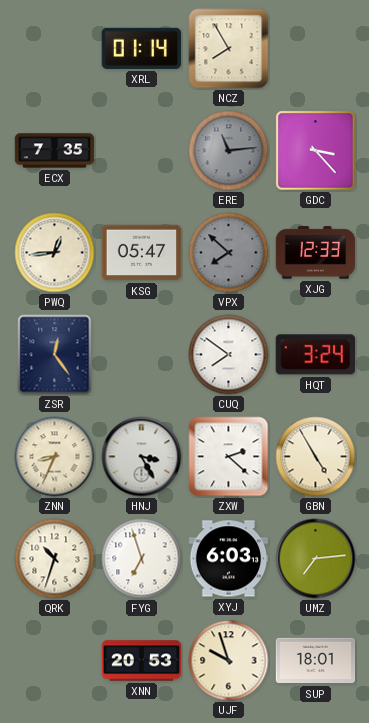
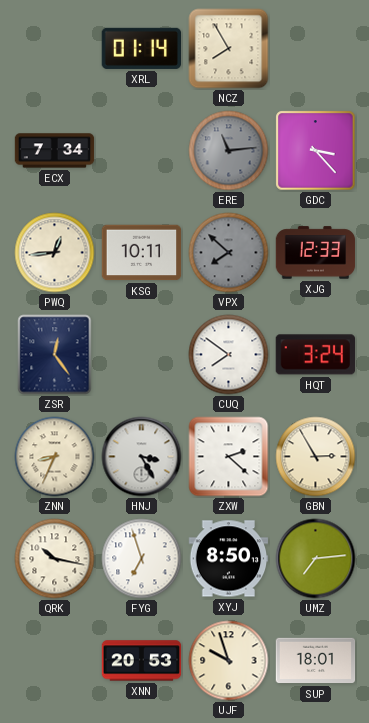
ECX: 7:35 -> 7:34
KSG: 05:47 -> 10:11
GBN: 4:55 -> 2:55
QRK: 10:33 -> 10:17
XYJ: 6:03 -> 8:50
